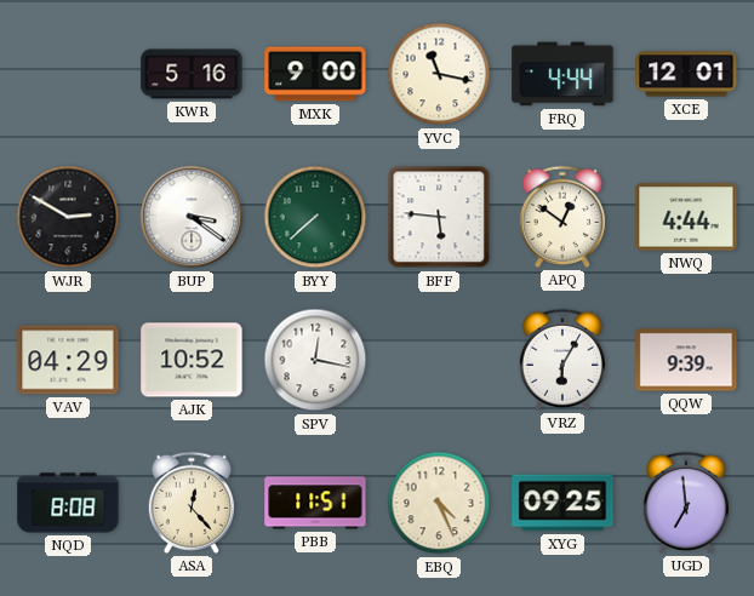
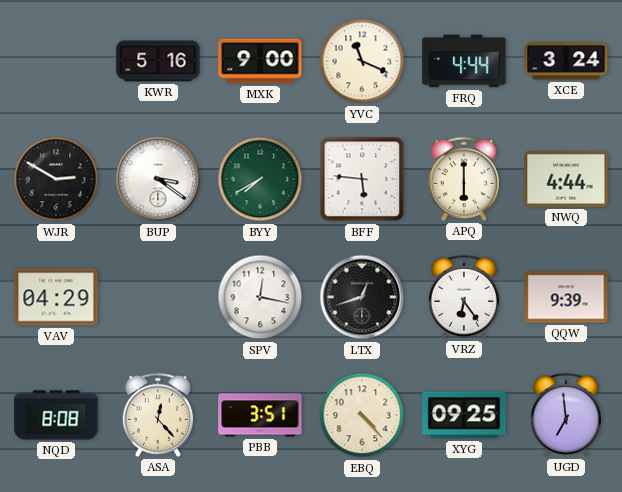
YVC: 11:17 -> 11:19
XCE: 12:01 -> 3:24
BYY: 7:38 -> 7:40
APQ: 12:51 -> 6:00
AJK: 10:52 -> none
LTX: none -> 12:42
VRZ: 6:05 -> 6:24
PBB: 11:51 -> 3:51
EBQ: 4:26 -> 4:23
